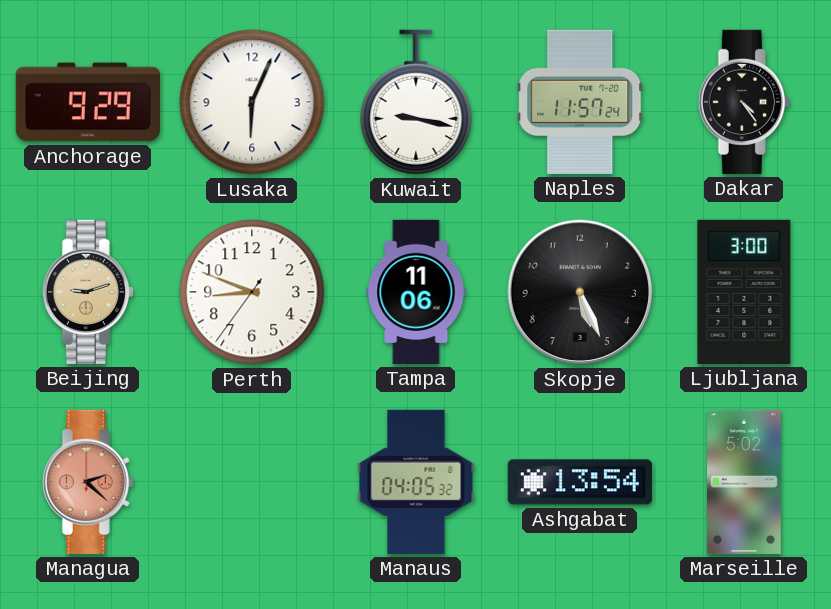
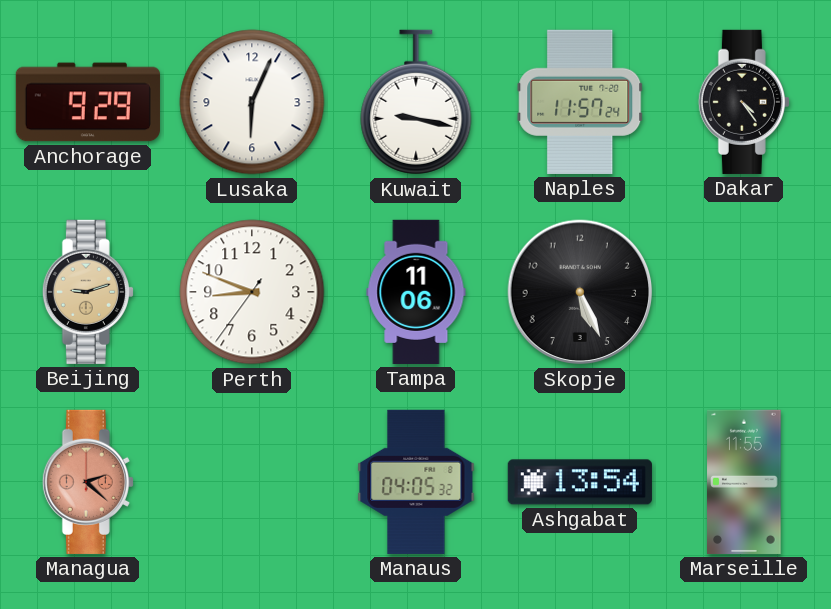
Ljubljana: 3:00 -> none
Marseille: 5:02 -> 11:55
